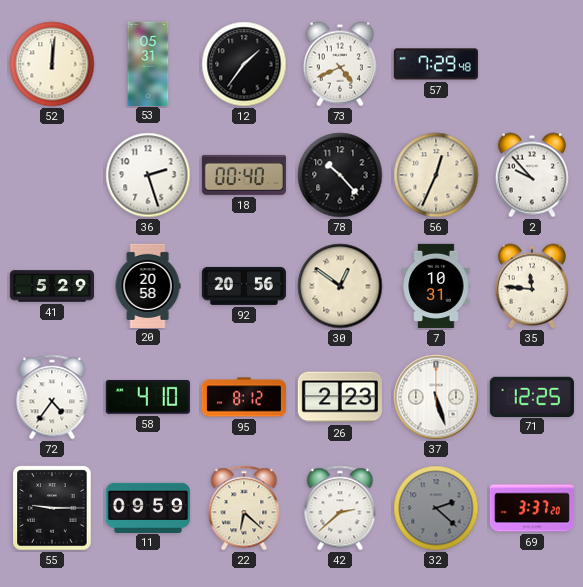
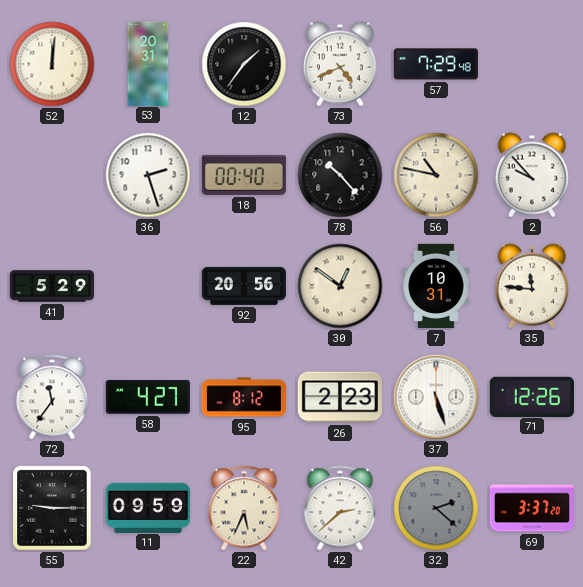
53: 05:31 -> 20:31
56: 12:34 -> 10:47
20: 20:58 -> none
72: 4:36 -> 11:36
58: 4:10 -> 4:27
71: 12:25 -> 12:26
22: 6:22 -> 5:34
